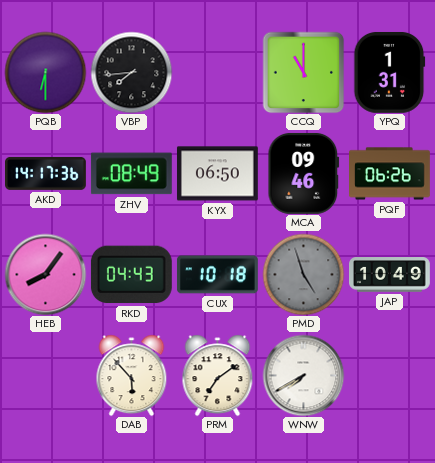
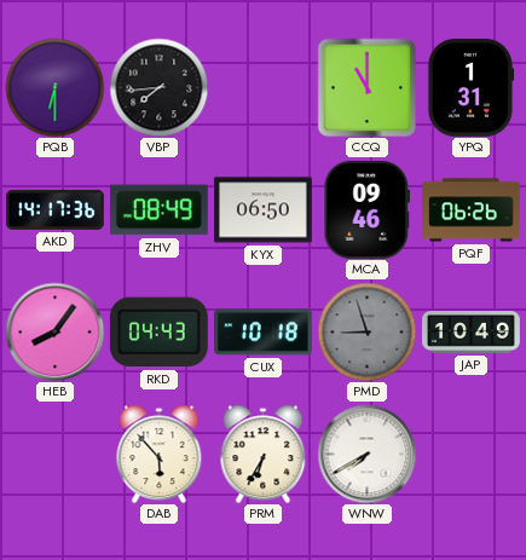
PMD: 4:57 -> 8:57
PRM: 7:09 -> 6:35
